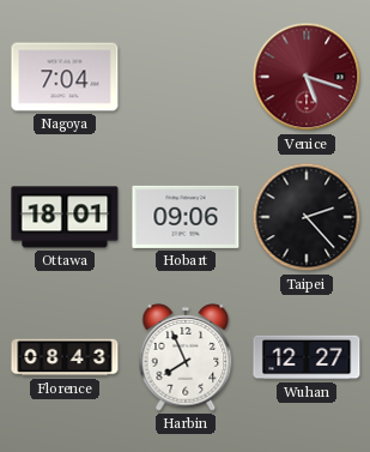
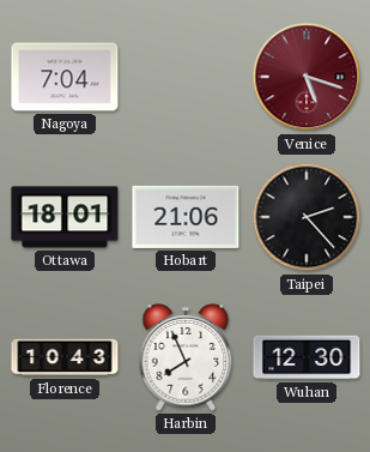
Hobart: 09:06 -> 21:06
Florence: 08:43 -> 10:43
Wuhan: 12:27 -> 12:30
